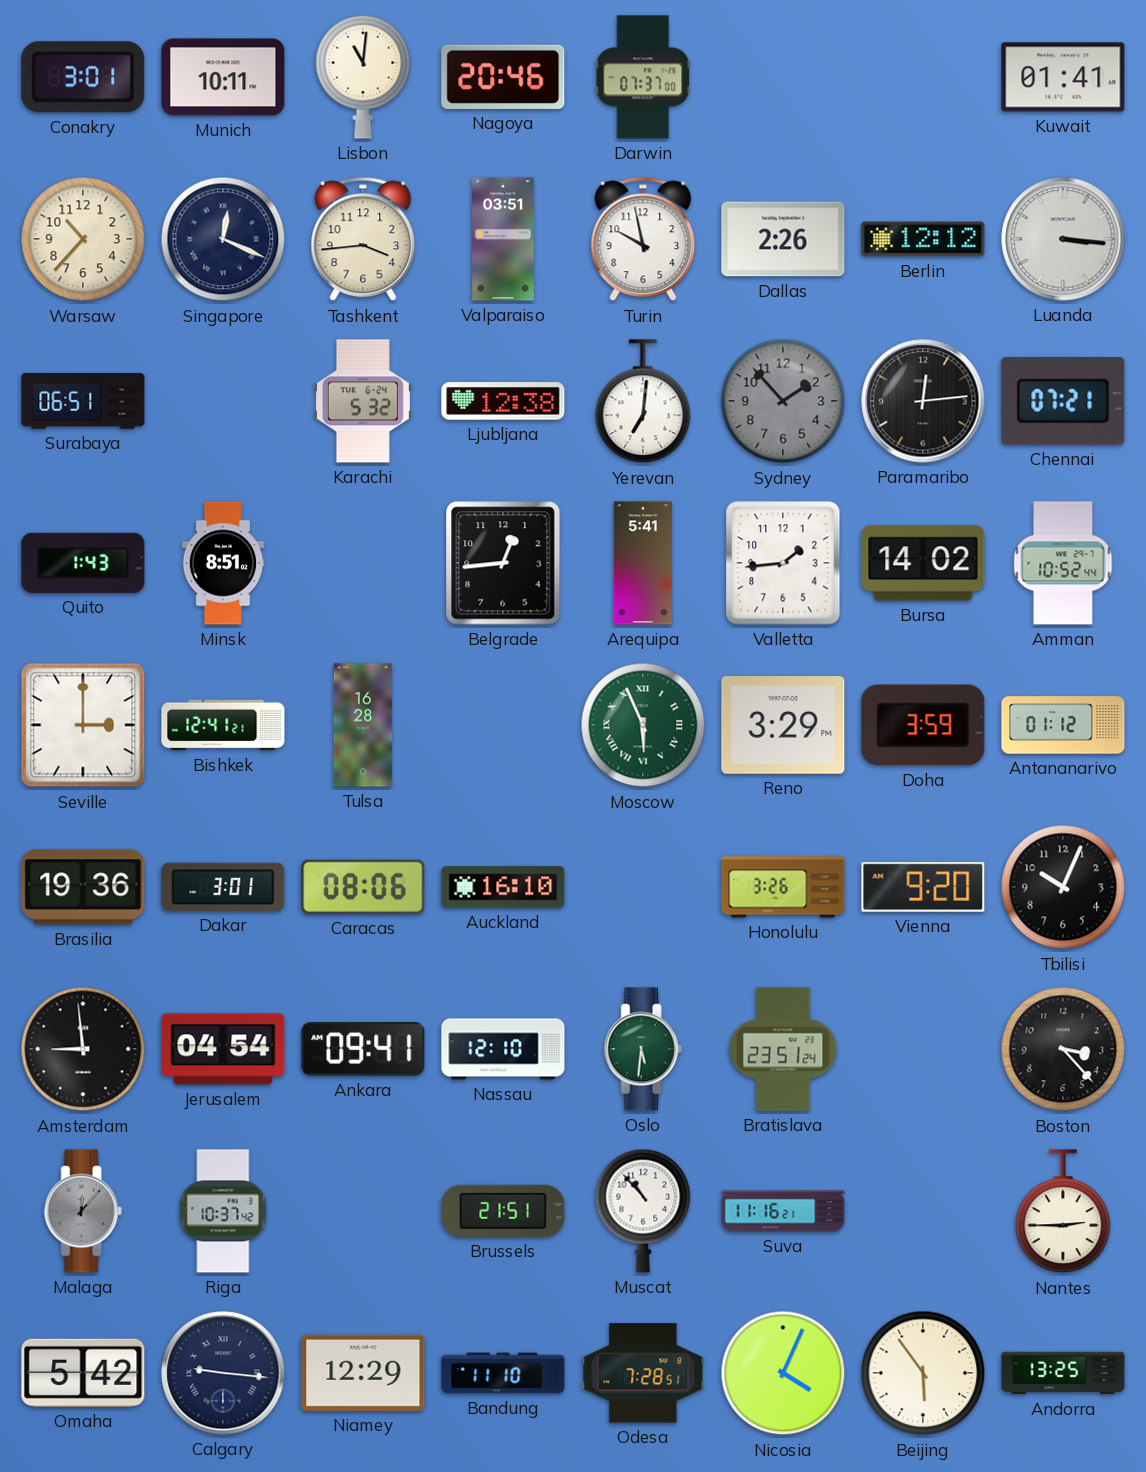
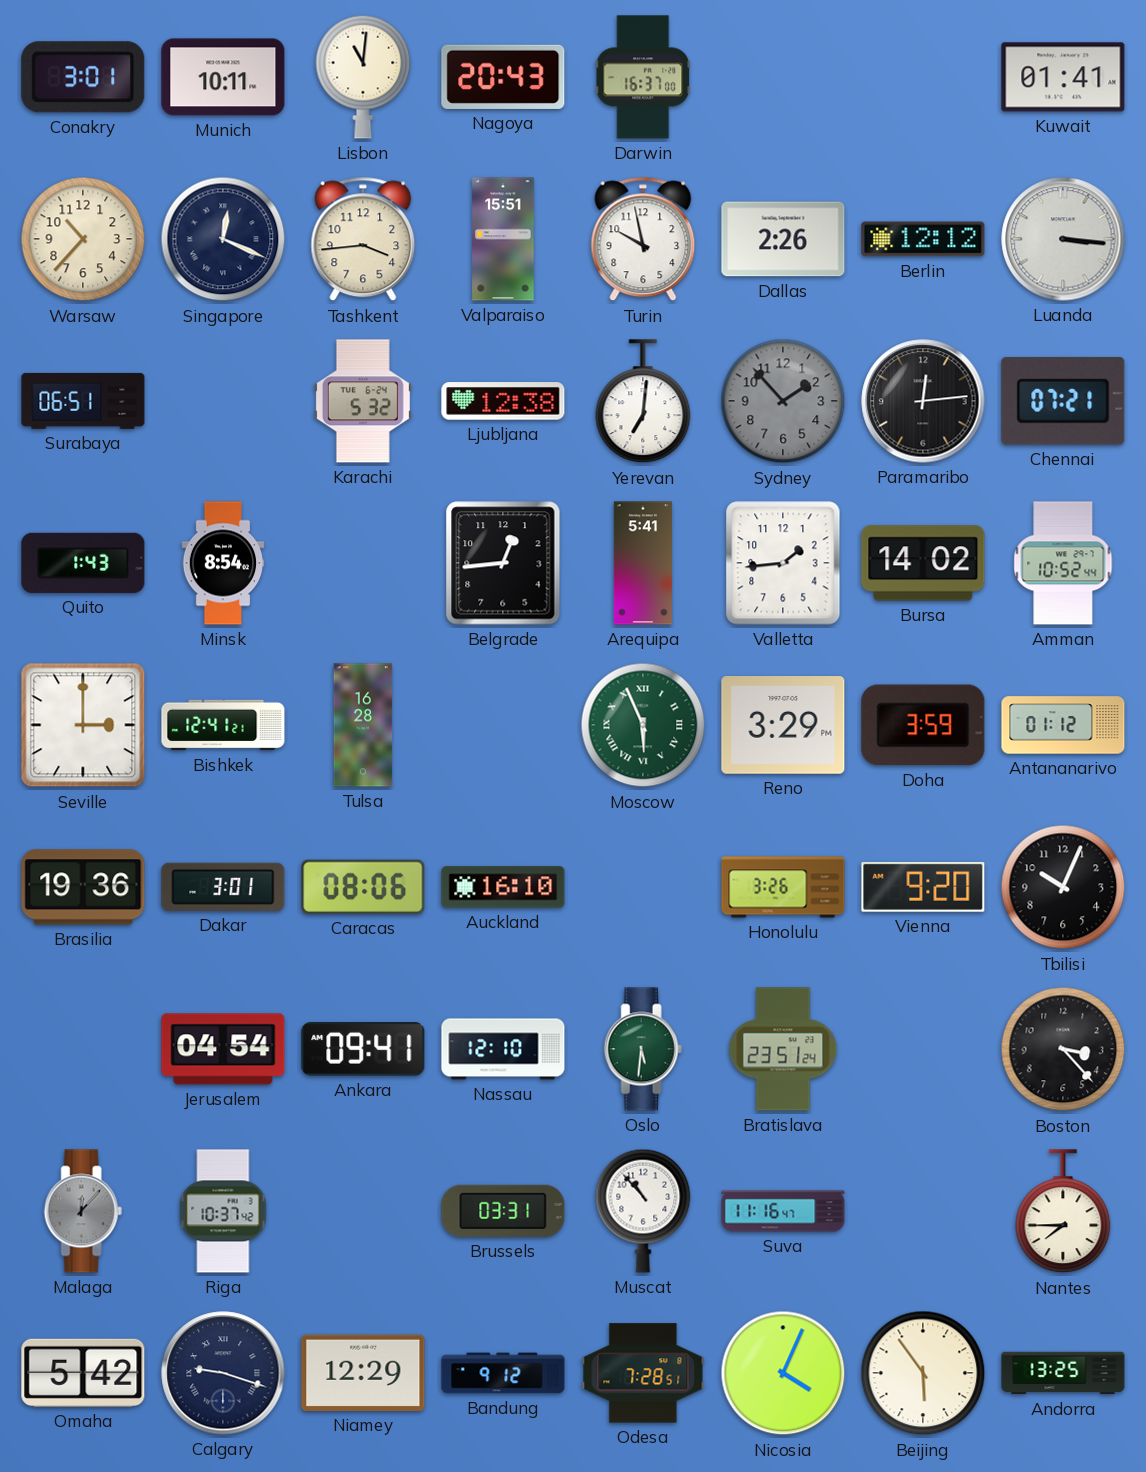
Nagoya: 20:46 -> 20:43
Darwin: 07:37 -> 16:37
Valparaiso: 03:51 -> 15:51
Minsk: 8:51 -> 8:54
Amsterdam: 8:59 -> none
Brussels: 21:51 -> 03:31
Suva: 11:16:21 -> 11:16:47
Nantes: 2:45 -> 7:45
Calgary: 9:16 -> 9:18
Bandung: 11:10 -> 9:12
